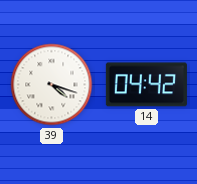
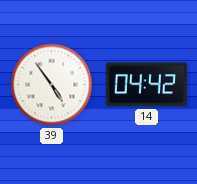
39: 4:18 -> 4:54
